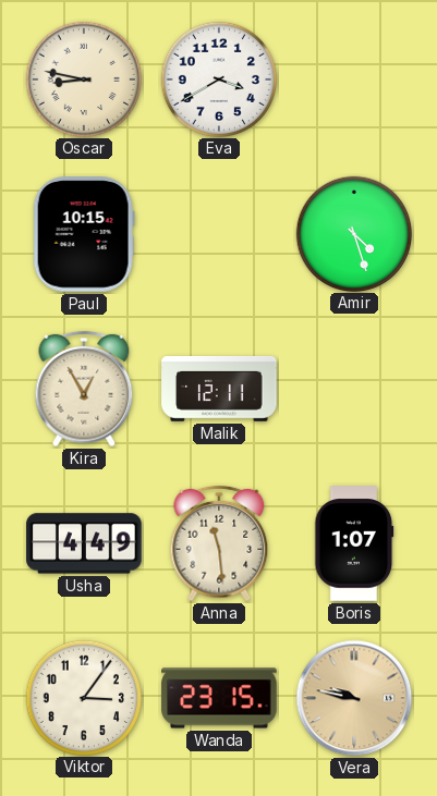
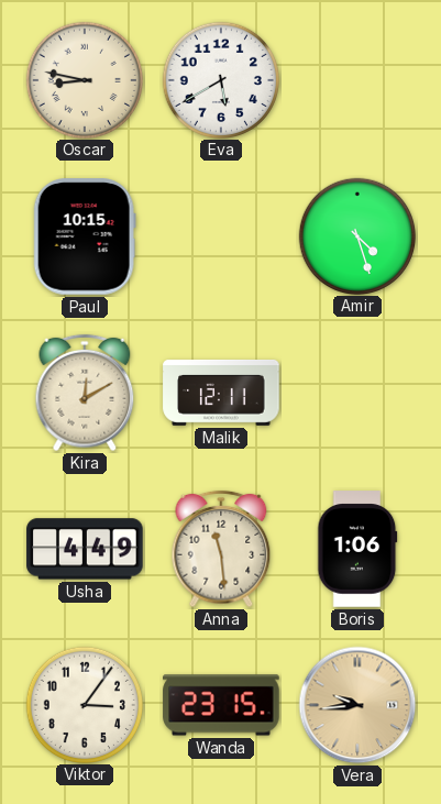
Eva: 3:40 -> 5:40
Kira: 12:55 -> 12:10
Boris: 1:07 -> 1:06
Vera: 9:47 -> 9:44
